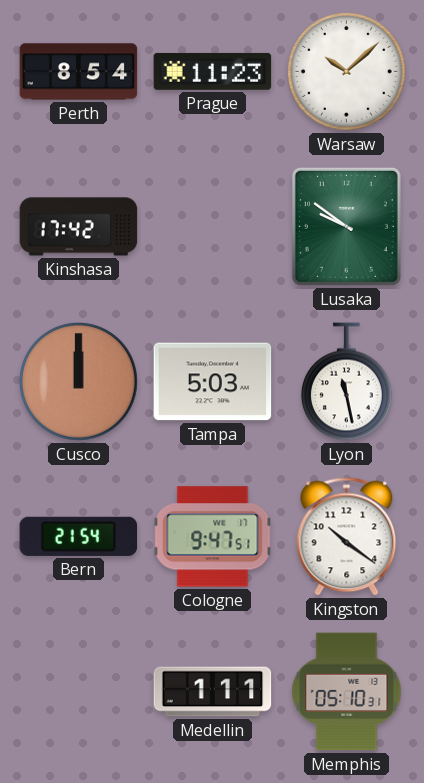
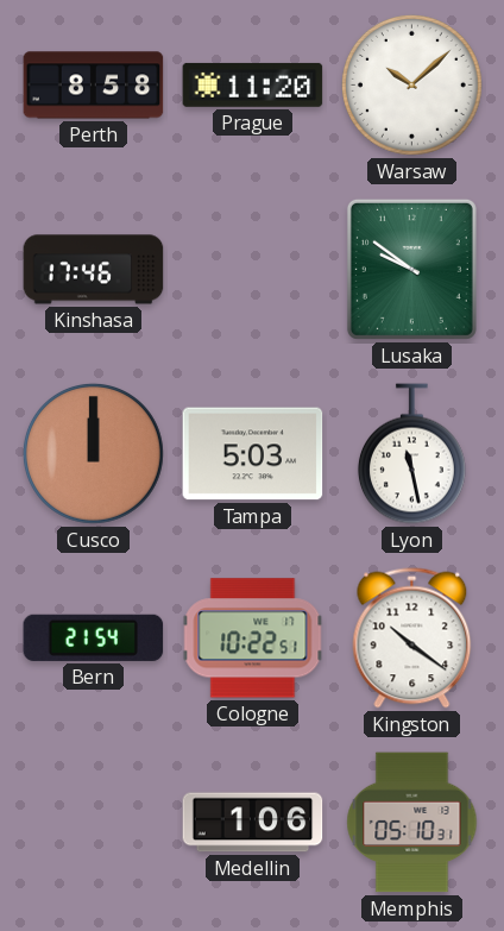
Perth: 8:54 -> 8:58
Prague: 11:23 -> 11:20
Kinshasa: 17:42 -> 17:46
Cologne: 9:47 -> 10:22
Medellin: 1:11 -> 1:06
